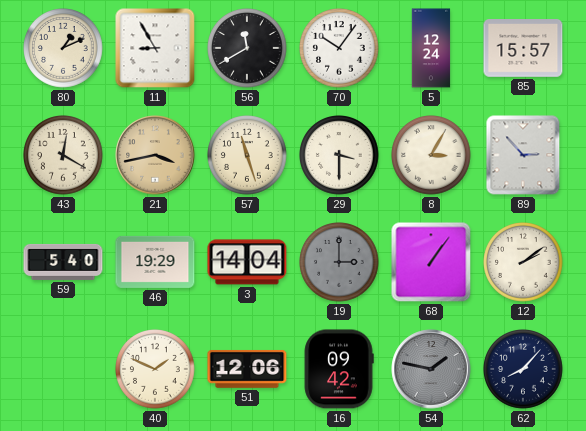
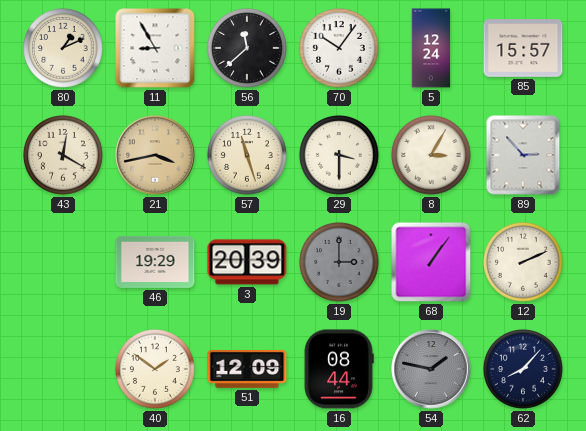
56: 11:40 -> 11:38
59: 5:40 -> none
3: 14:04 -> 20:39
12: 2:09 -> 2:11
40: 1:49 -> 1:51
51: 12:06 -> 12:09
16: 09:42 -> 08:44
